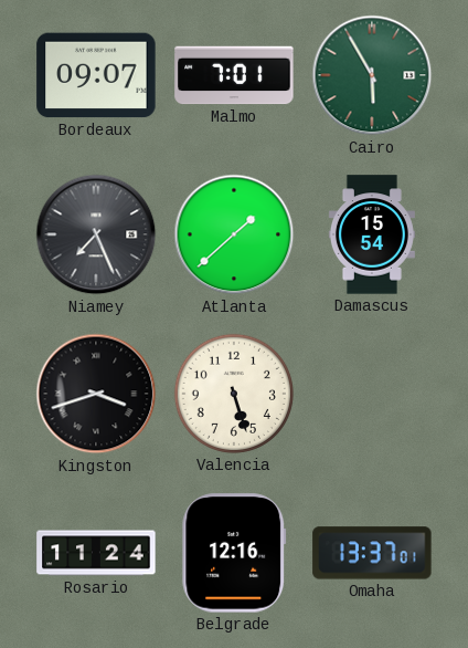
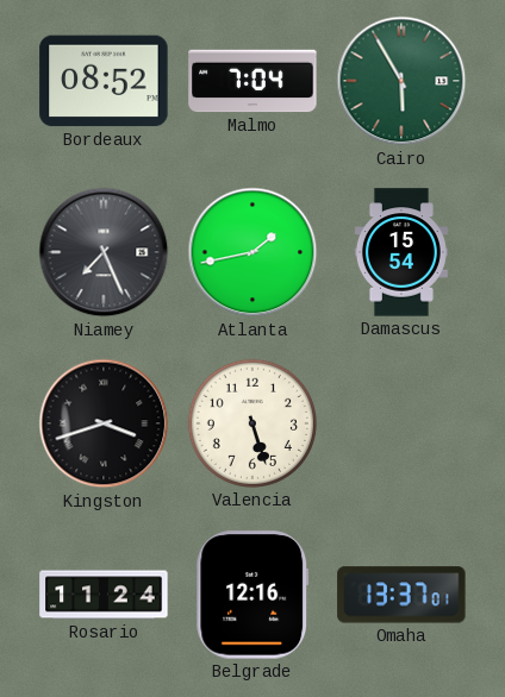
Bordeaux: 09:07 -> 08:52
Malmo: 7:01 -> 7:04
Atlanta: 1:38 -> 1:43
